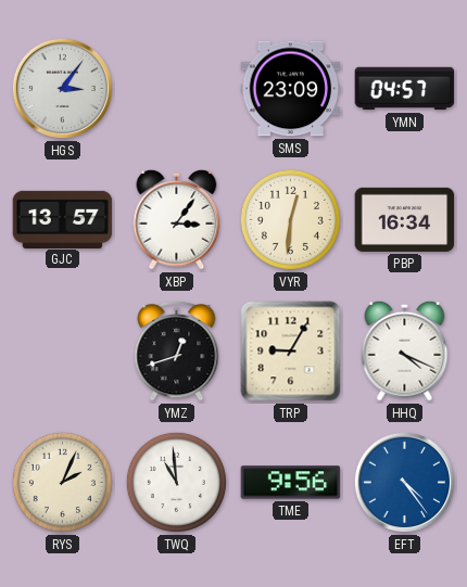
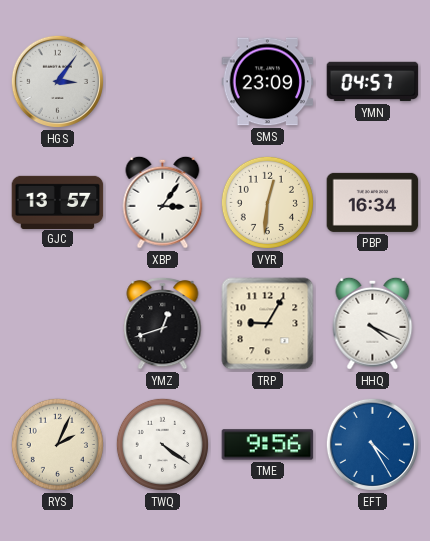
TWQ: 10:59 -> 4:21
EFT: 4:24 -> 4:25
